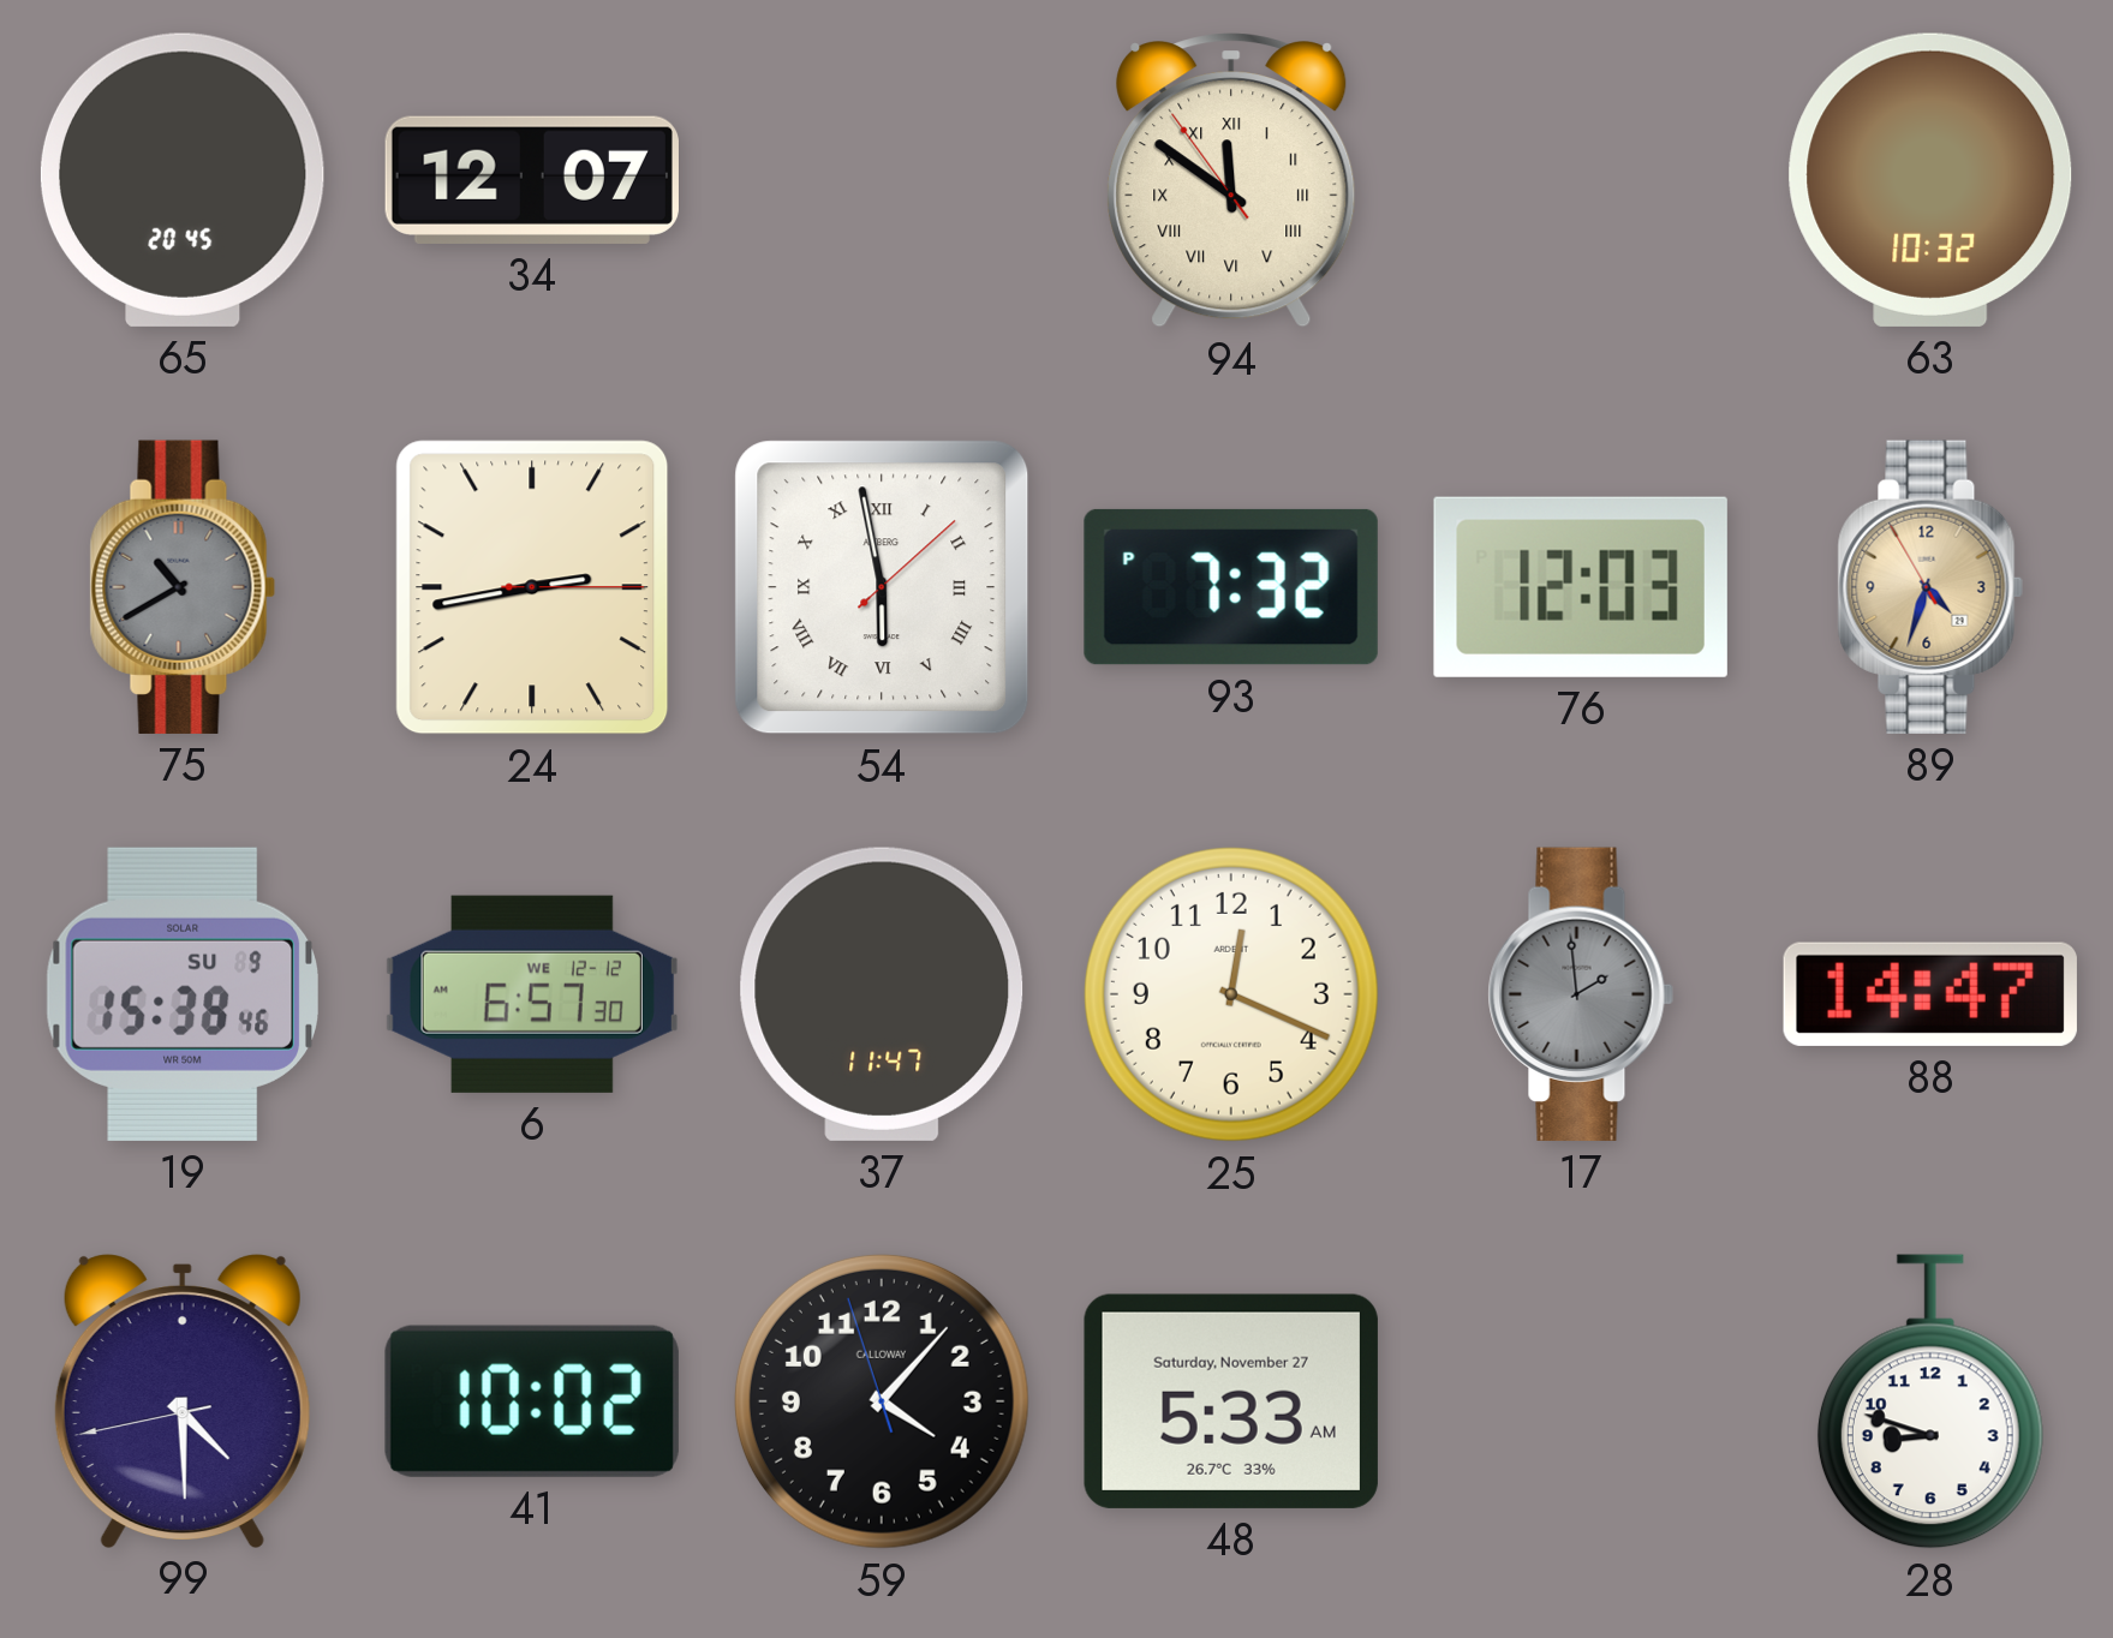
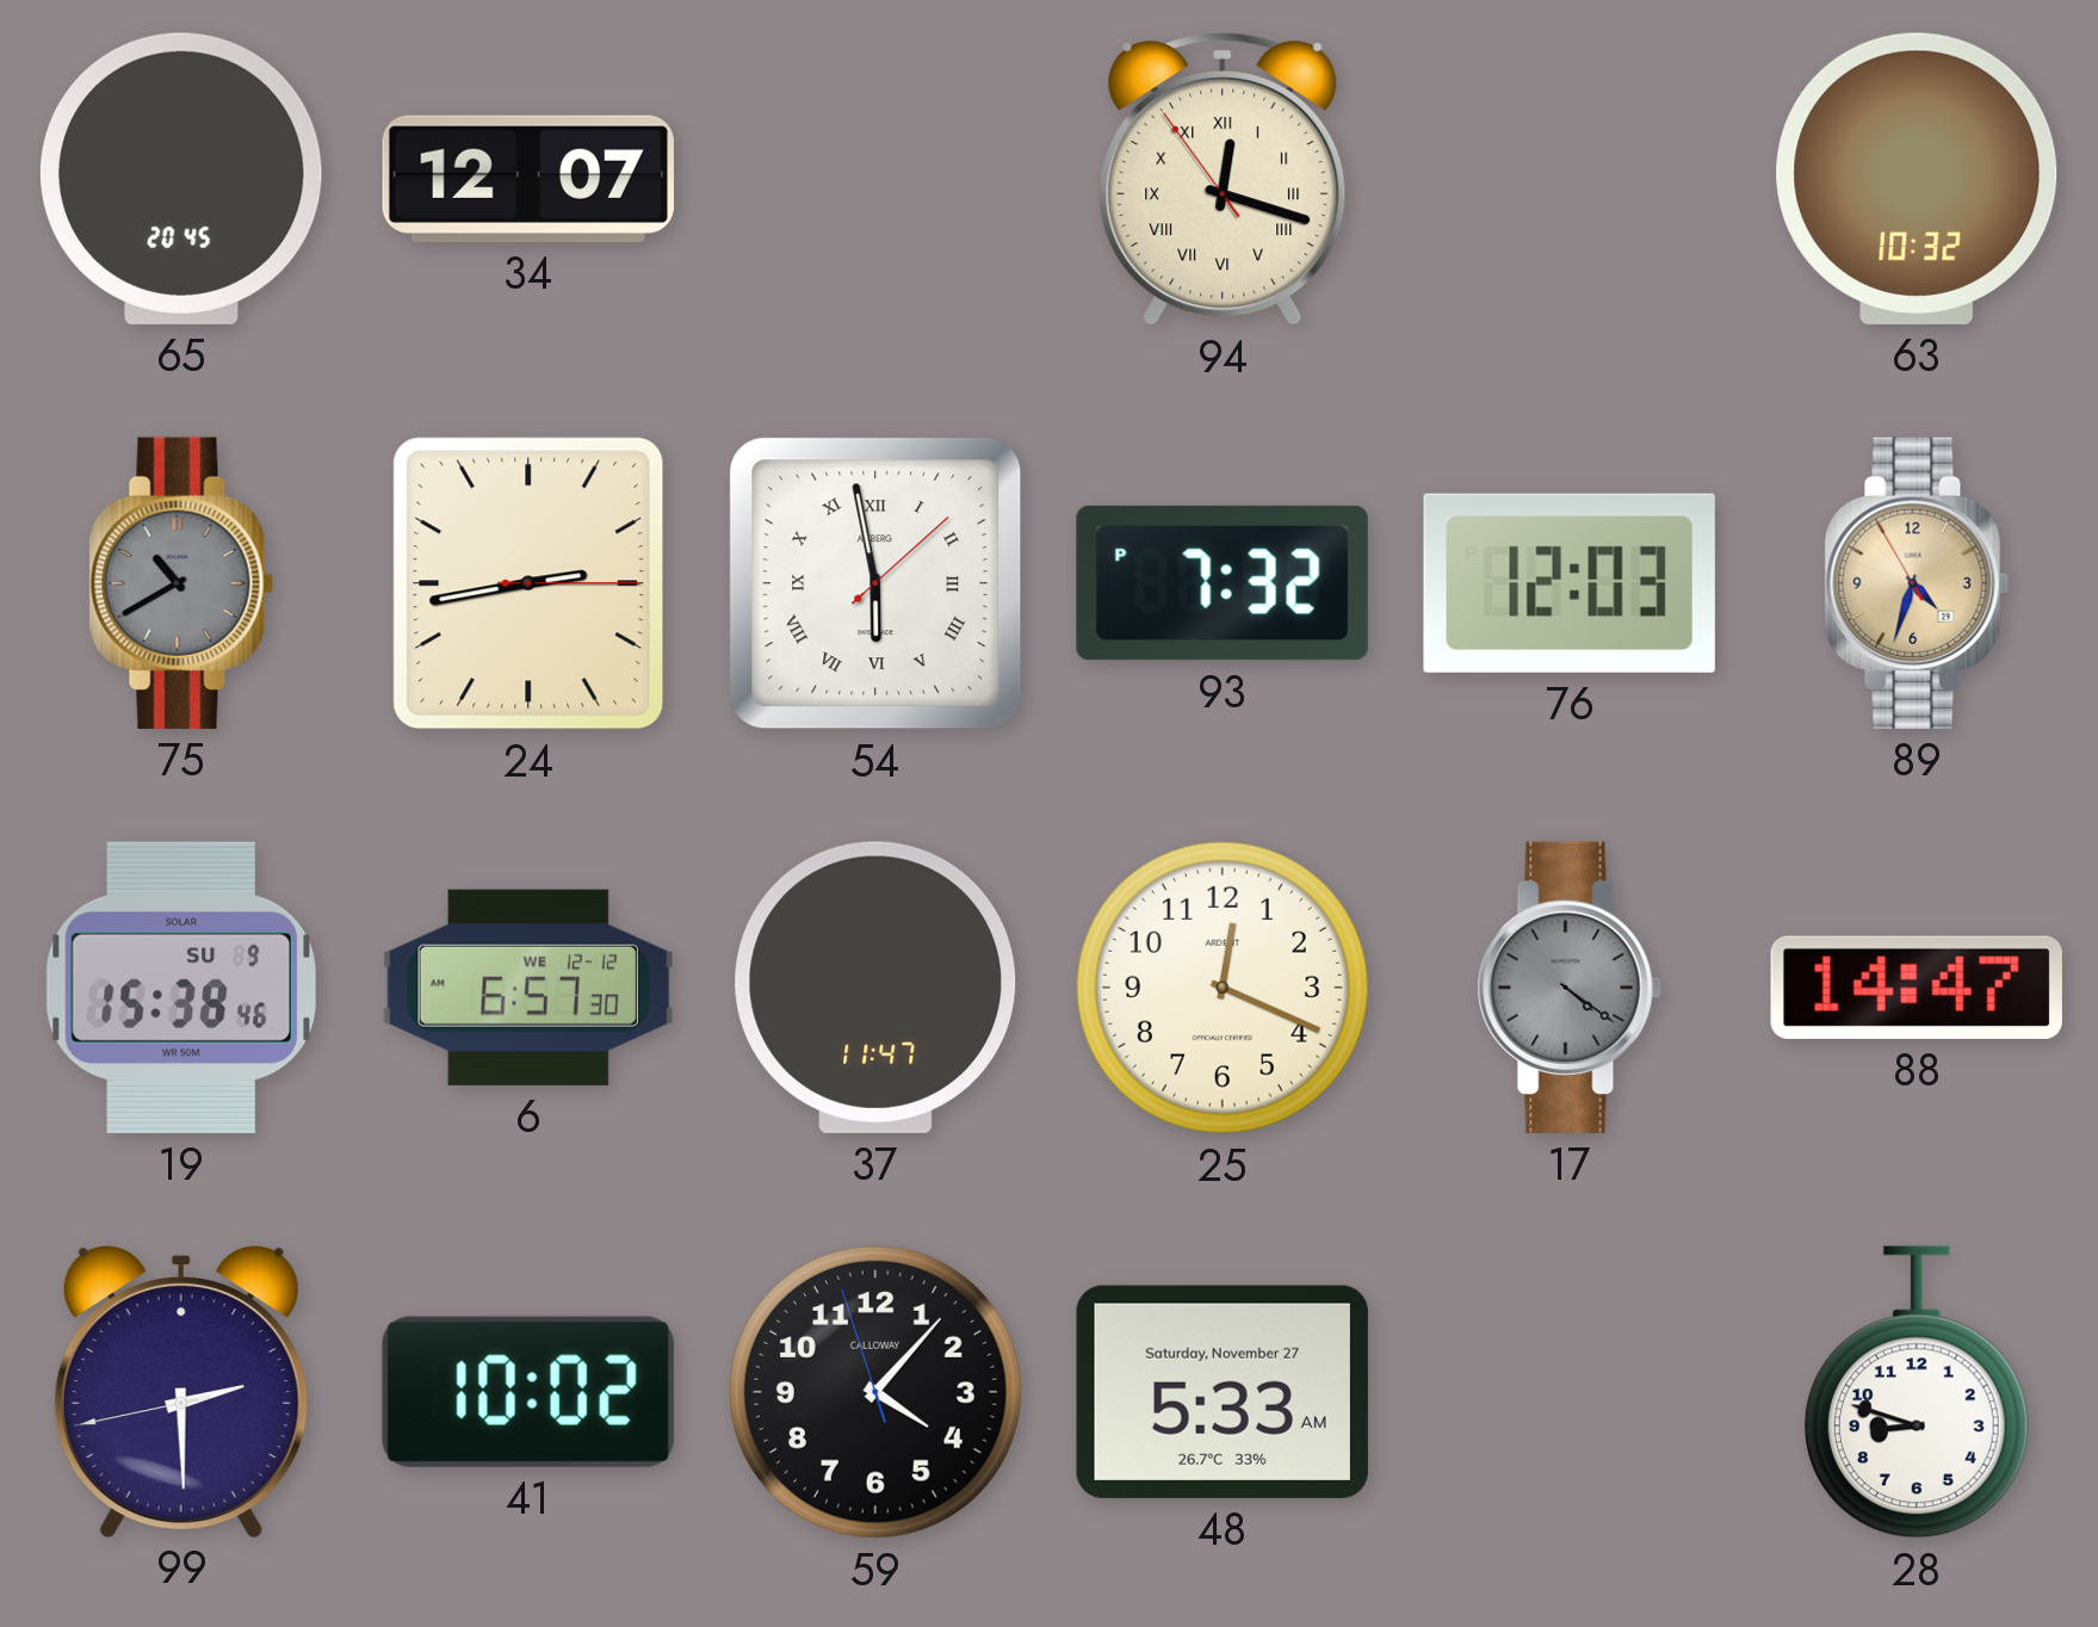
94: 11:50 -> 12:17
17: 1:59 -> 4:21
99: 4:29 -> 2:29
